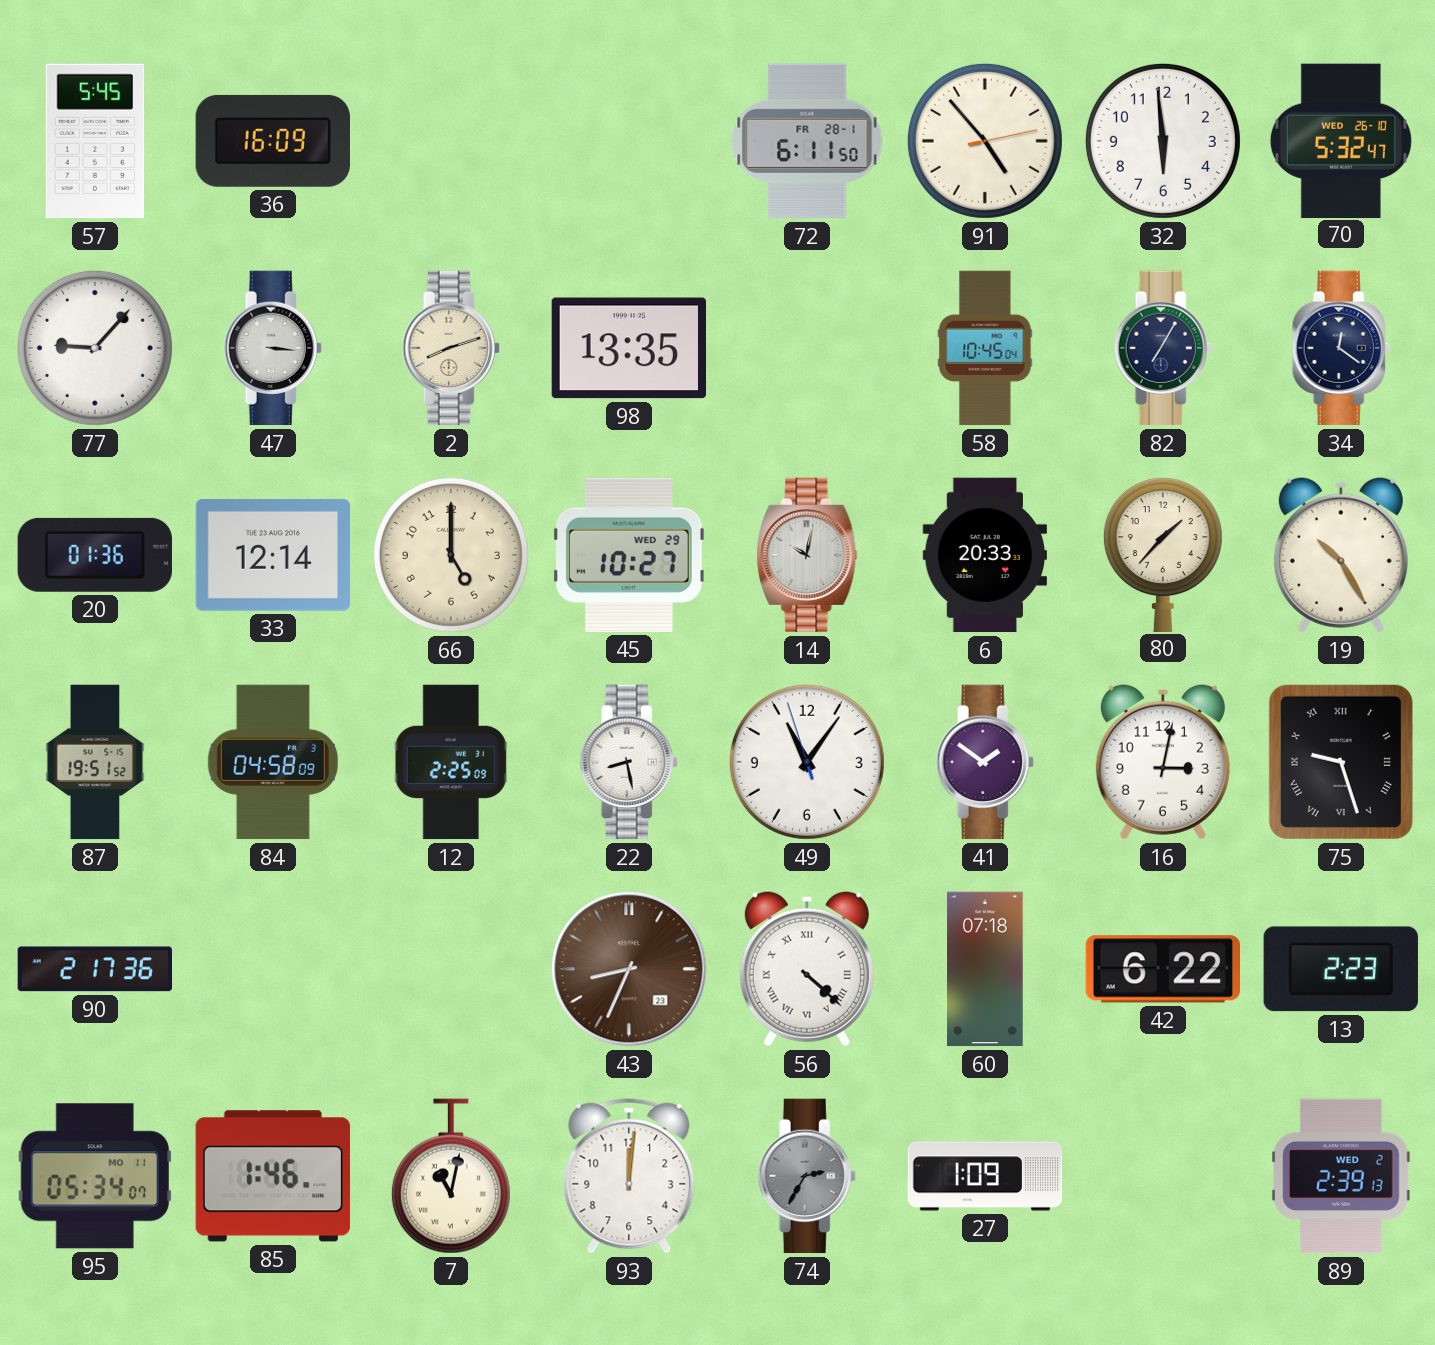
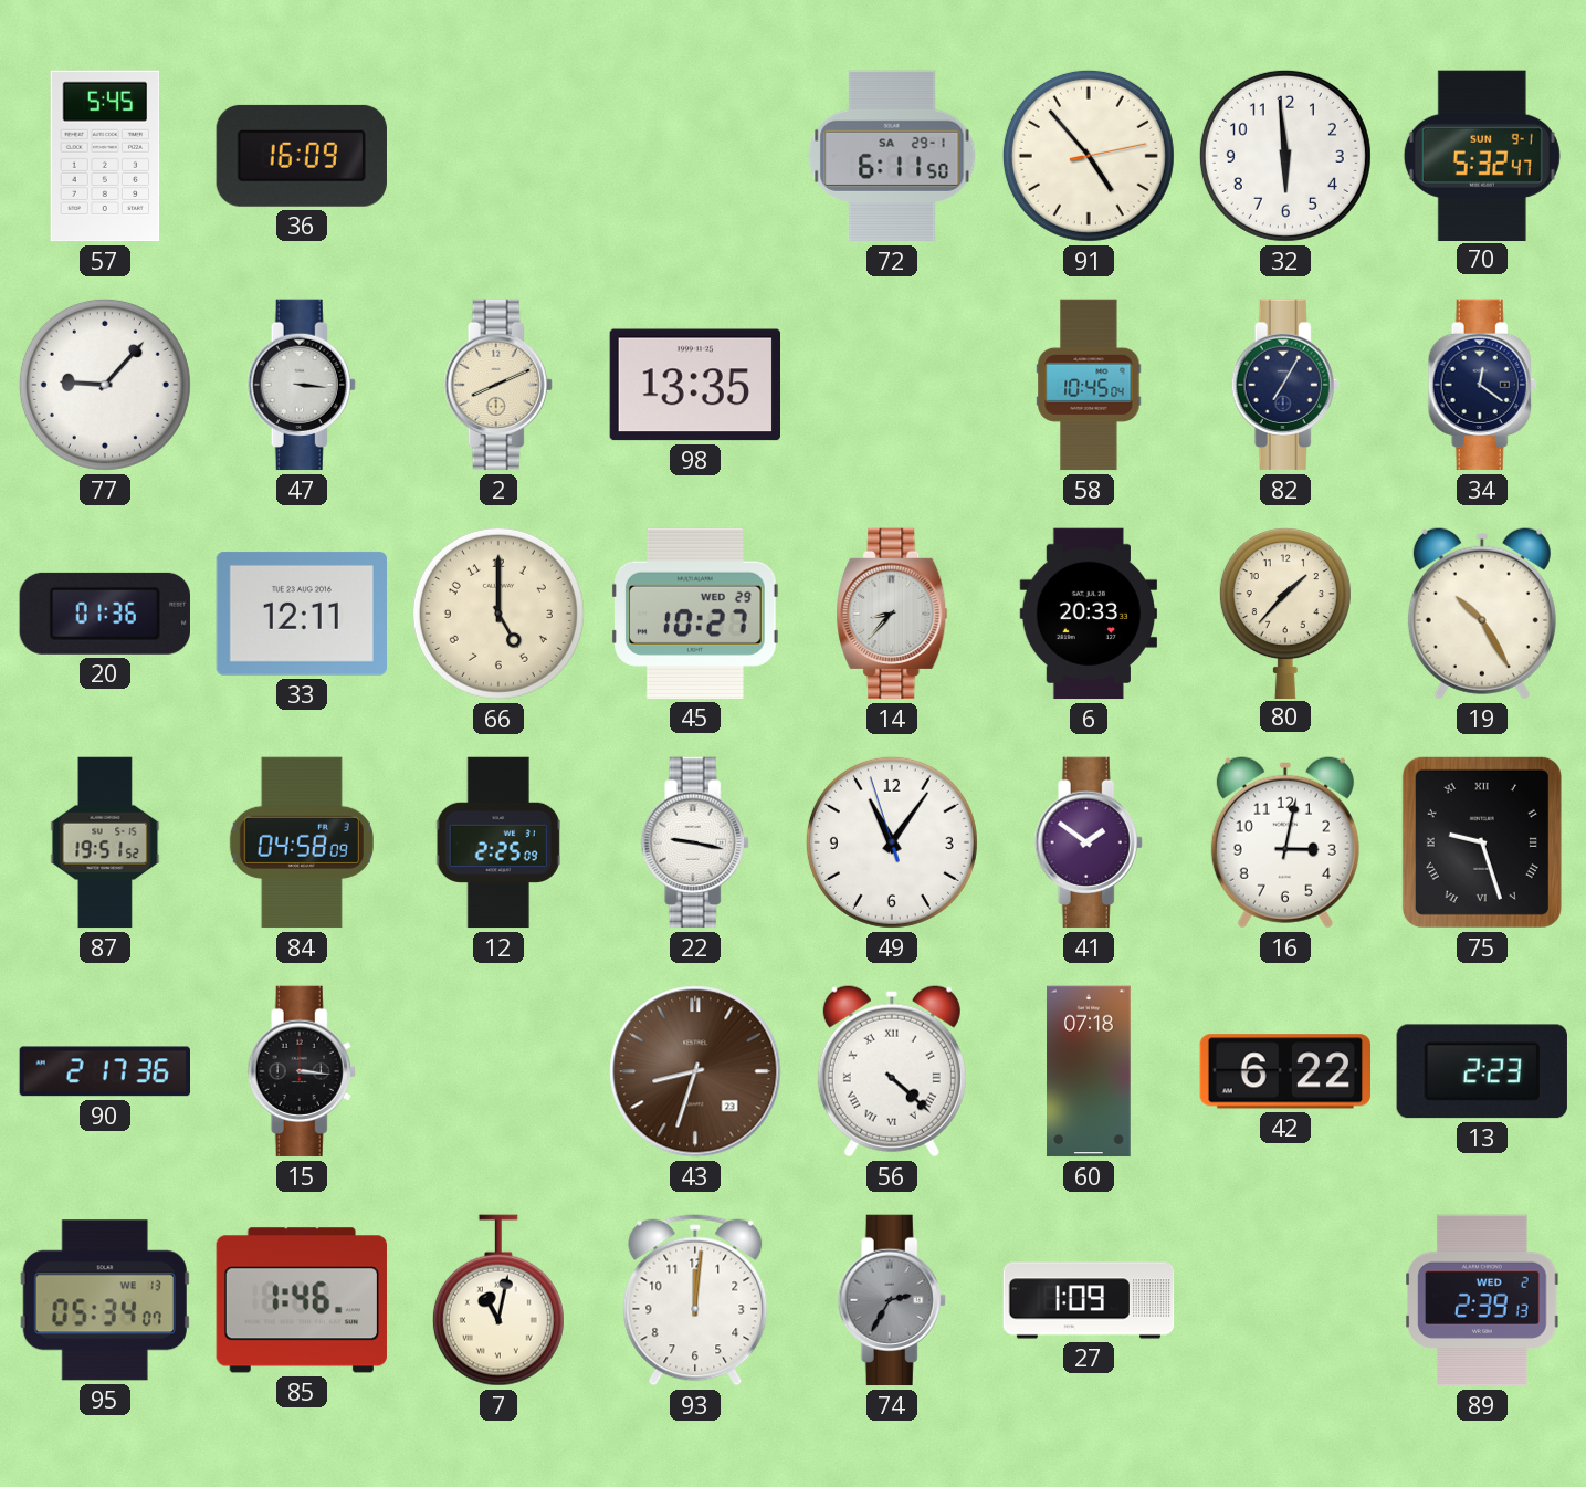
72 date: FR 28-1 -> SA 29-1
70 date: WED 26-10 -> SUN 9-1
2: 8:12 -> 8:11
33: 12:14 -> 12:11
14: 10:02 -> 8:37
22: 8:28 -> 9:17
15: none -> 3:16
43: 8:34 -> 8:33
95 date: MO 11 -> WE 13
